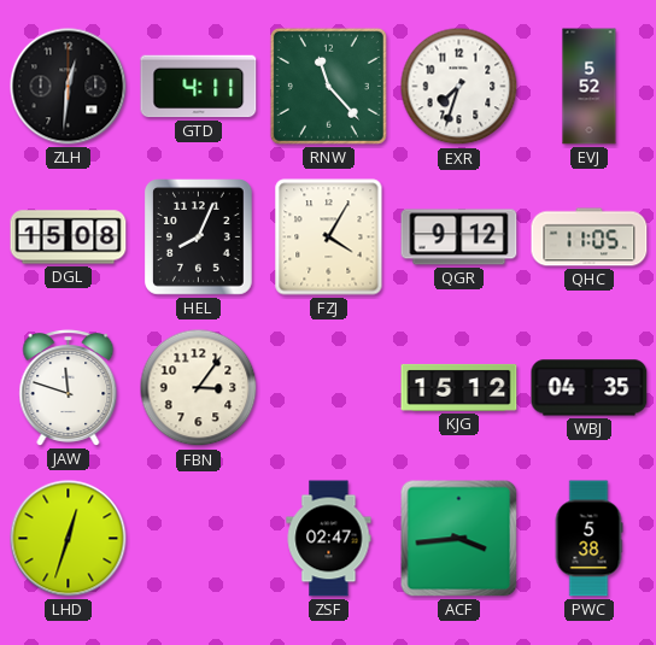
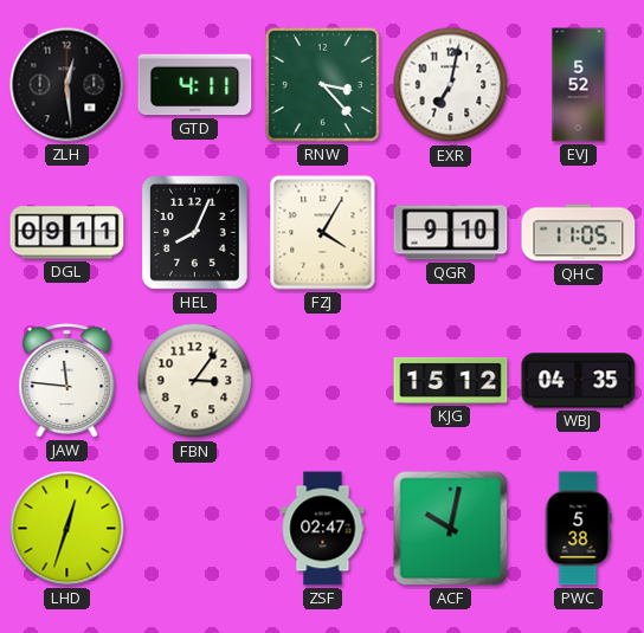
ZLH: 12:31 -> 12:29
RNW: 11:23 -> 3:23
EXR: 7:33 -> 7:02
DGL: 15:08 -> 09:11
QGR: 9:12 -> 9:10
JAW: 11:48 -> 11:46
ACF: 3:44 -> 10:02
